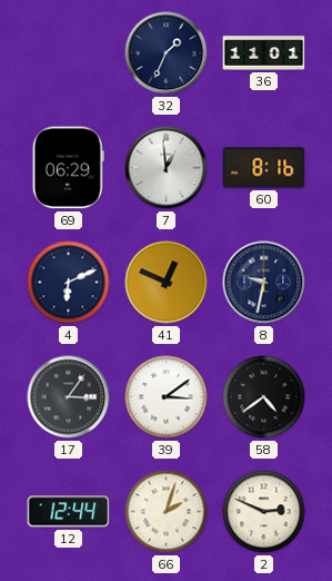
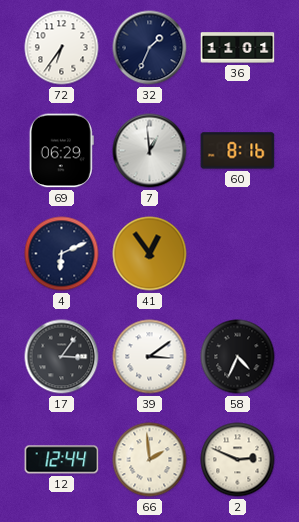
72: none -> 6:36
41: 12:49 -> 12:54
8: 9:32 -> none
58: 4:39 -> 4:34
66: 2:03 -> 1:59
